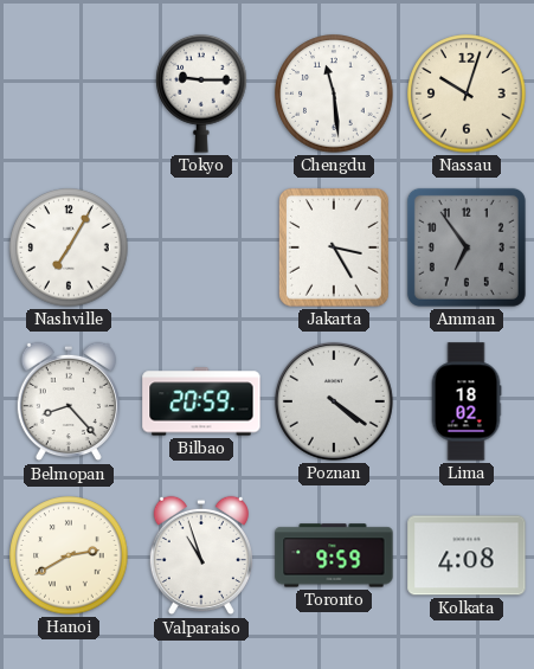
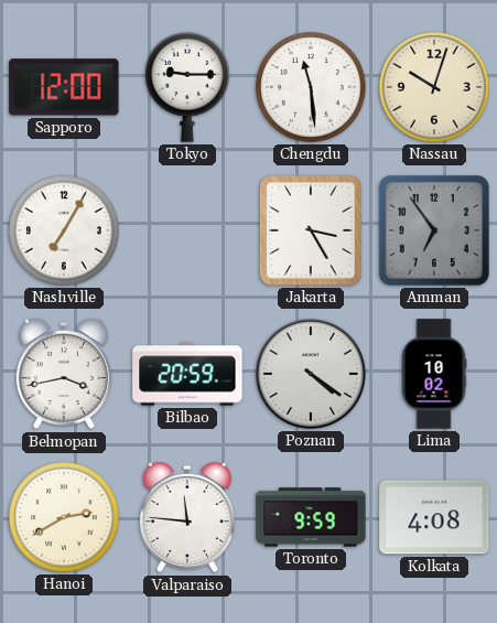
Sapporo: none -> 12:00
Belmopan: 8:23 -> 3:43
Lima: 18:02 -> 10:02
Valparaiso: 10:57 -> 11:46
